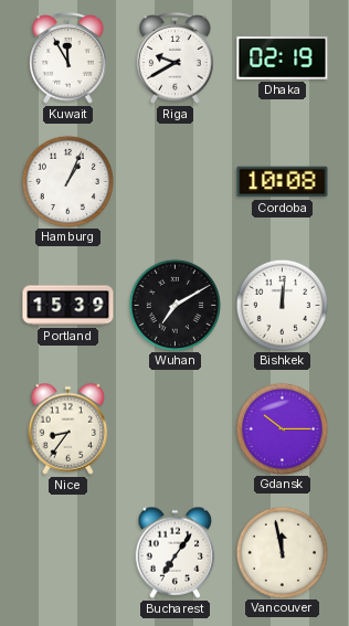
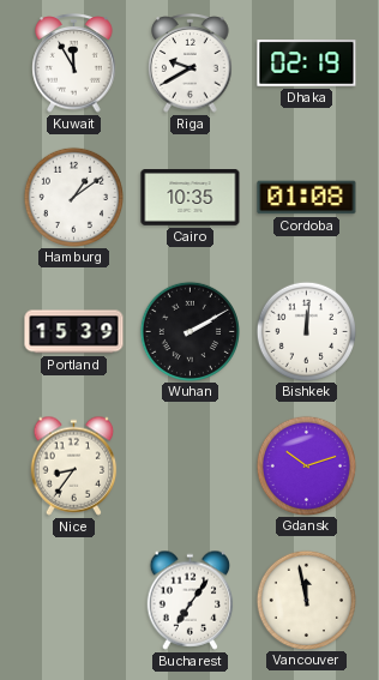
Hamburg: 1:04 -> 1:09
Cairo: none -> 10:35
Cordoba: 10:08 -> 01:08
Wuhan: 7:10 -> 2:10
Gdansk: 10:15 -> 10:12
